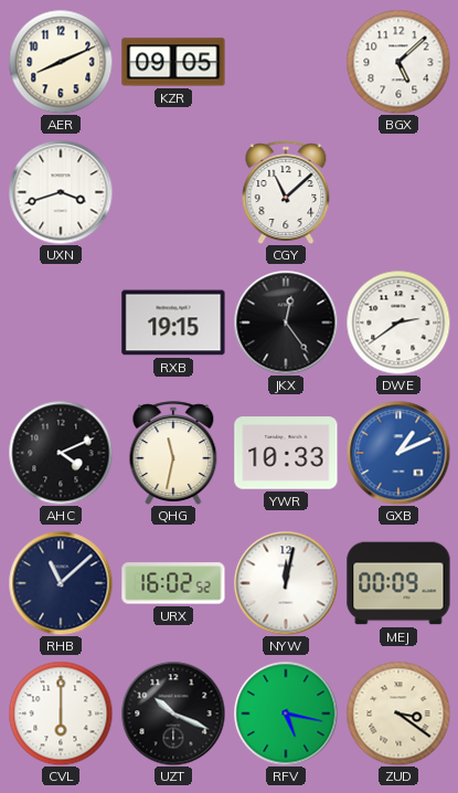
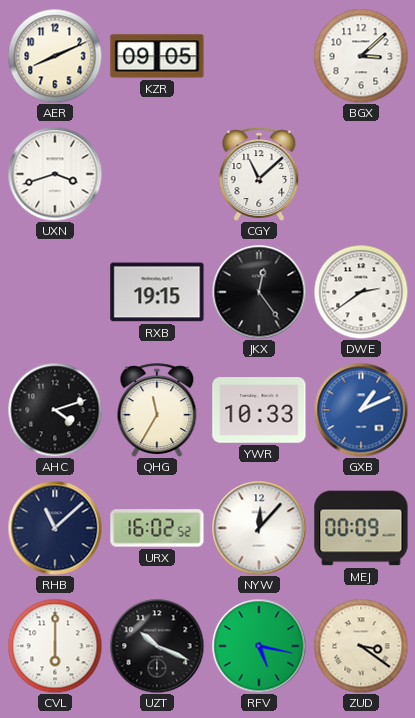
BGX: 5:08 -> 3:08
AHC: 4:11 -> 4:12
QHG: 11:32 -> 11:35
NYW: 12:02 -> 12:07
